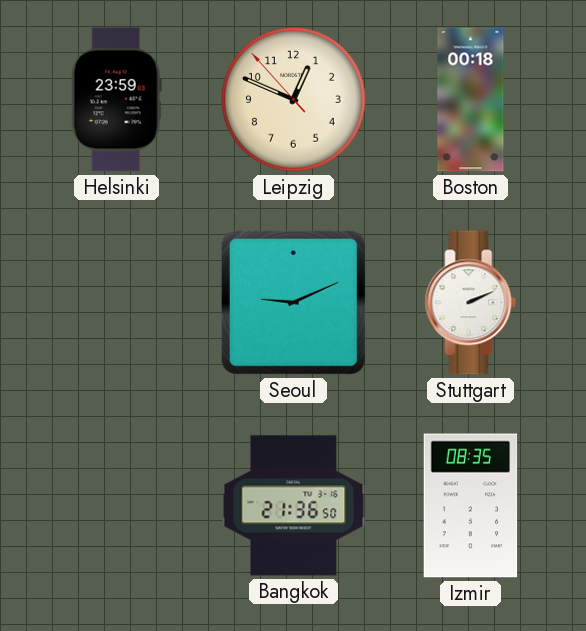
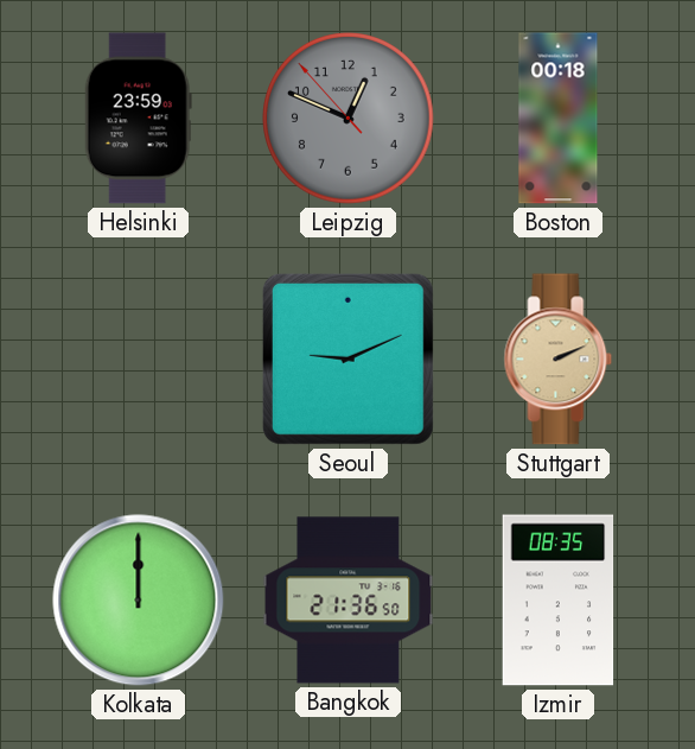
Leipzig dial: cream -> grey
Stuttgart dial: white -> champagne
Kolkata: none -> 12:00
